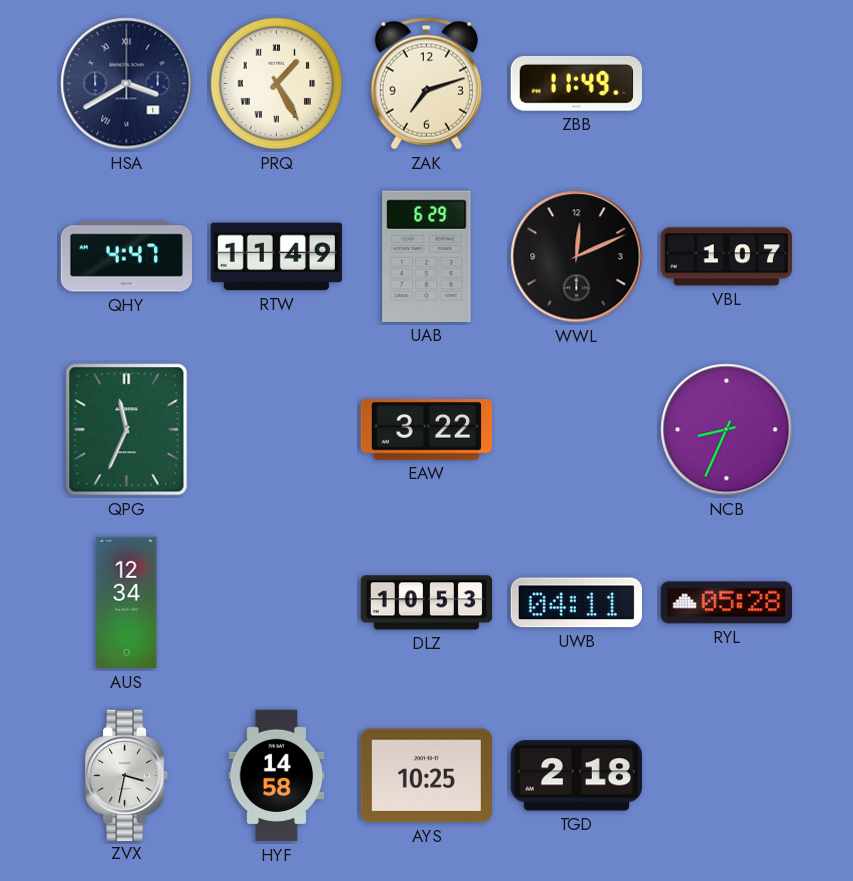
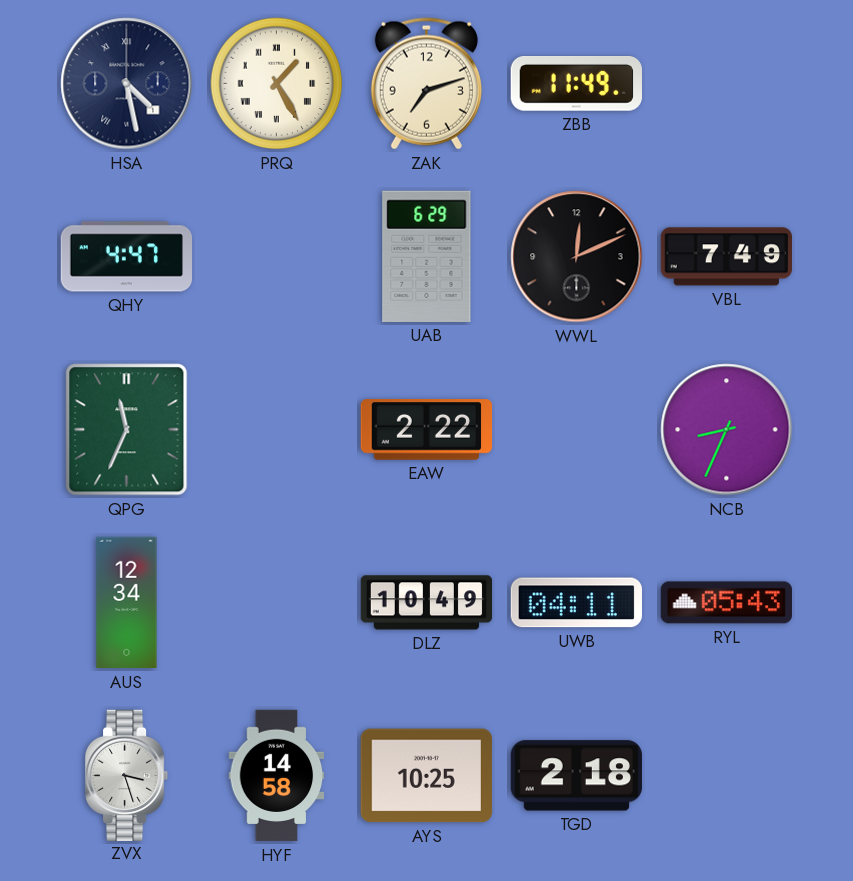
HSA: 3:40 -> 4:28
RTW: 11:49 -> none
VBL: 1:07 -> 7:49
EAW: 3:22 -> 2:22
DLZ: 10:53 -> 10:49
RYL: 05:28 -> 05:43
ZVX: 3:32 -> 3:27
